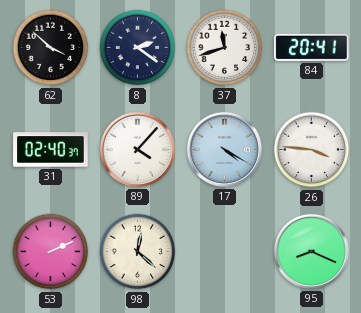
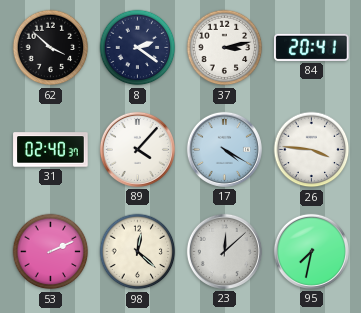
37: 11:42 -> 3:13
23: none -> 12:08
95: 8:19 -> 7:32
